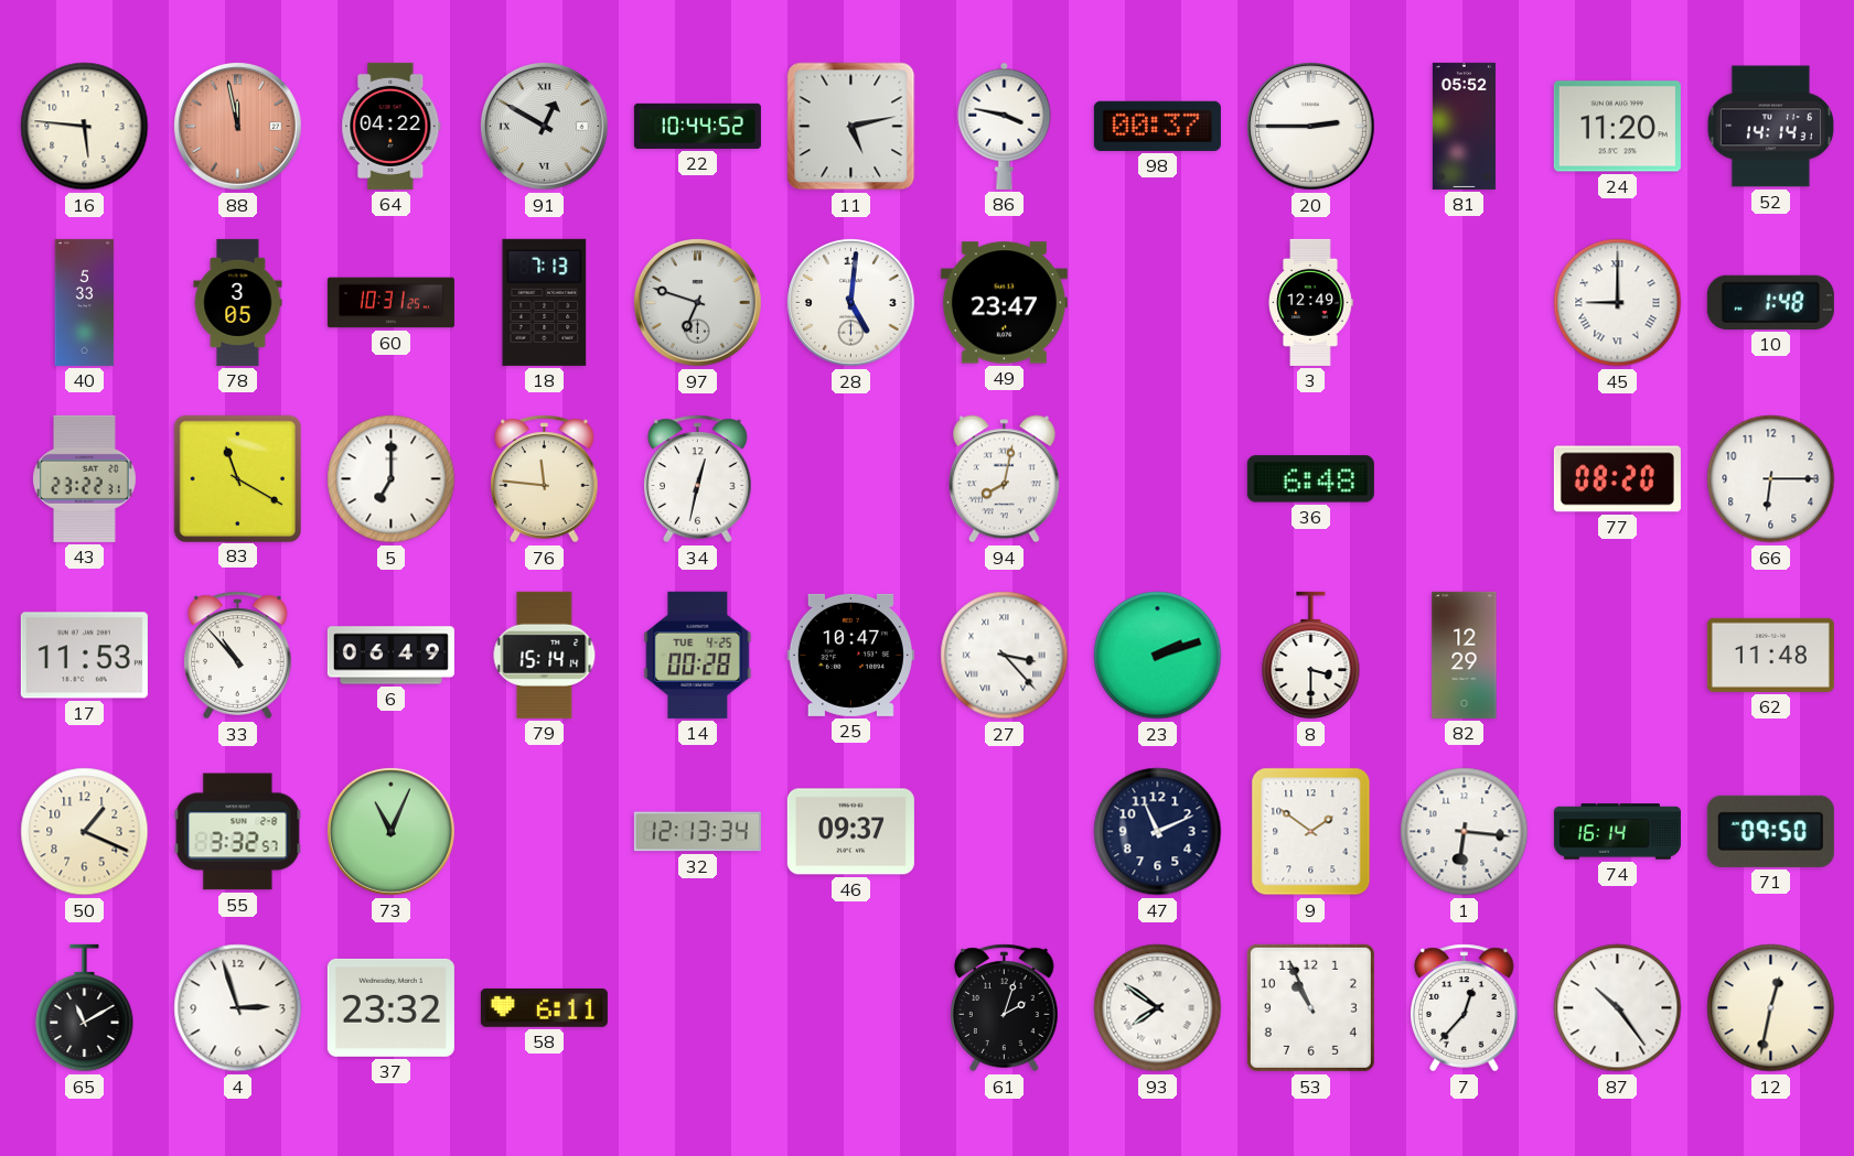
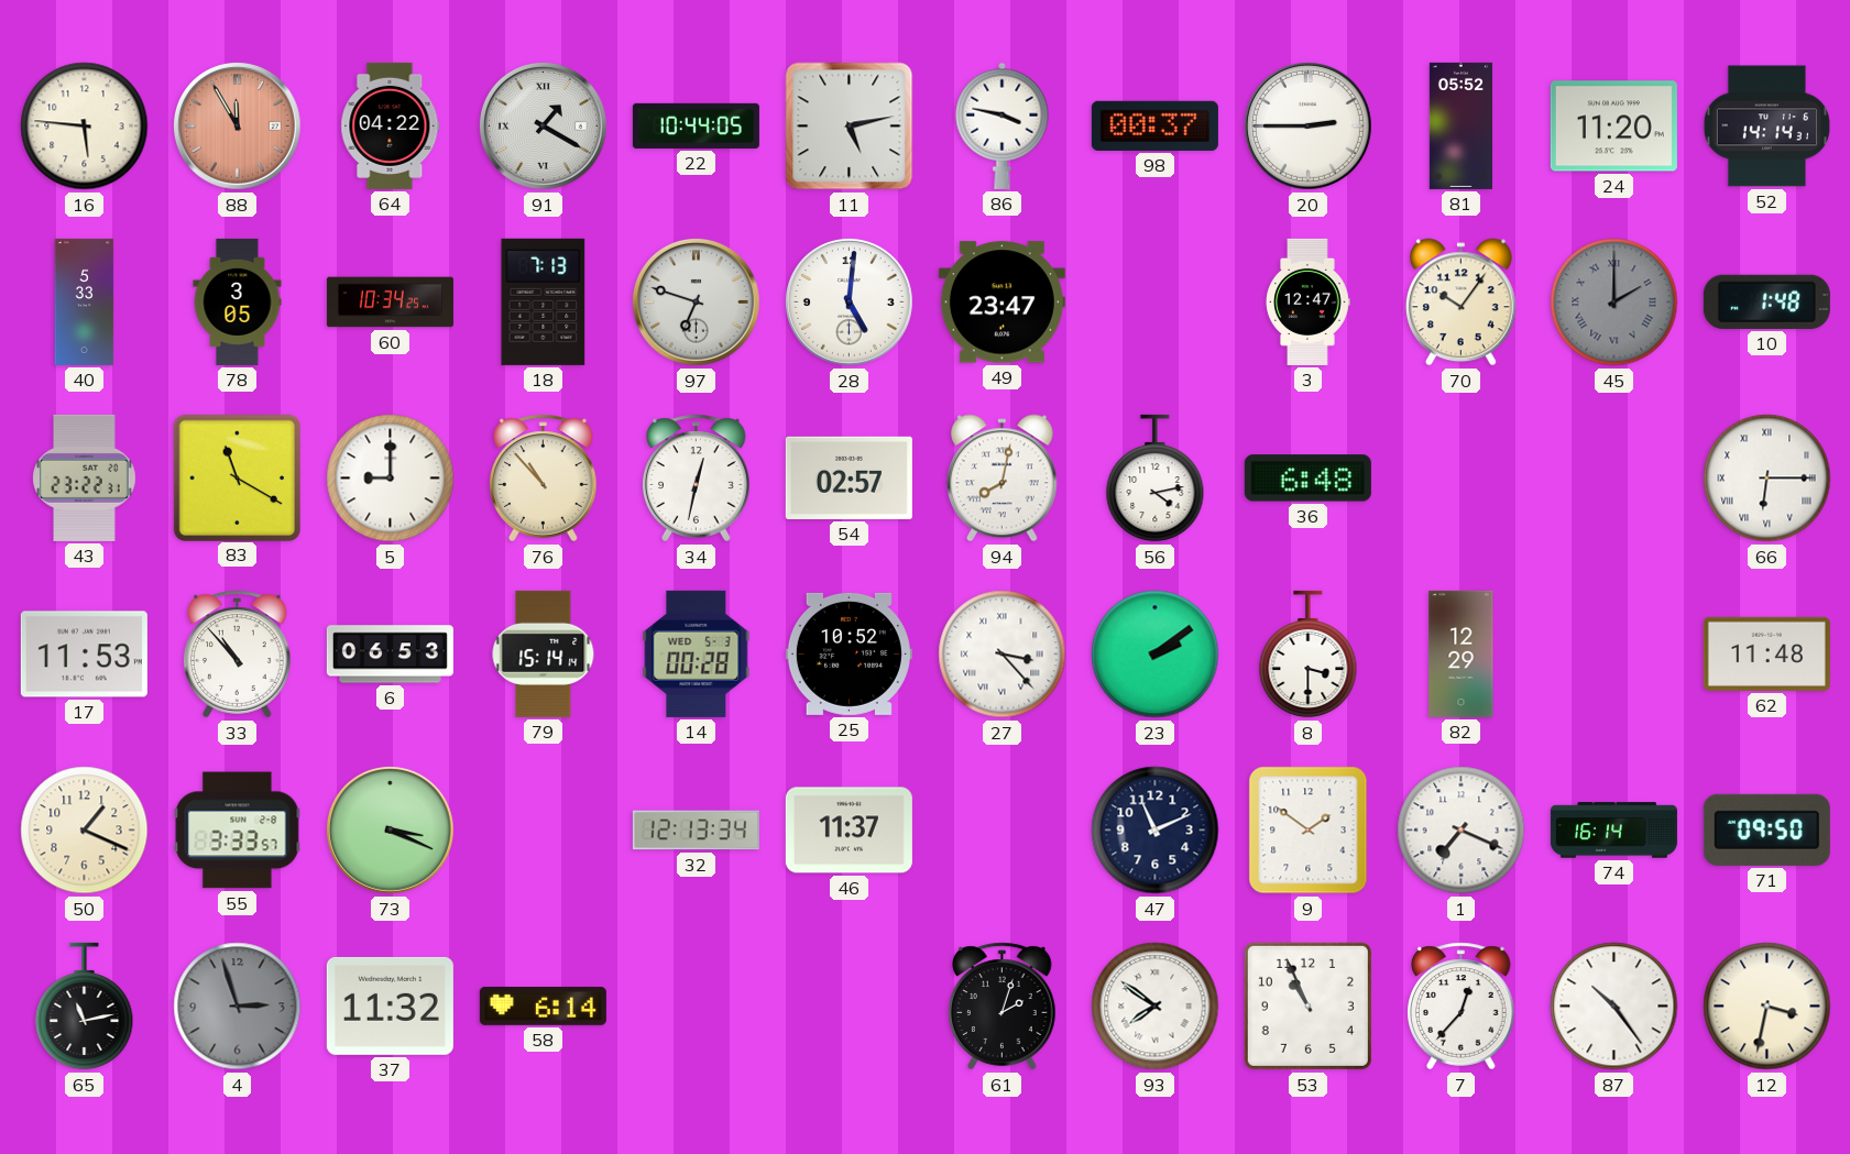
88: 11:58 -> 11:55
91: 12:50 -> 1:20
22: 10:44:52 -> 10:44:05
60: 10:31 -> 10:34
3: 12:49 -> 12:47
70: none -> 10:06
45: 9:00 -> 2:00
45 dial: white -> grey
5: 7:00 -> 9:00
76: 11:46 -> 10:53
54: none -> 02:57
56: none -> 4:13
77: 08:20 -> none
66 numerals: Arabic -> Roman
6: 06:49 -> 06:53
14 date: TUE 4-25 -> WED 5-3
25: 10:47 -> 10:52
23: 2:12 -> 2:09
55: 3:32 -> 3:33
73: 11:04 -> 3:19
46: 09:37 -> 11:37
1: 6:16 -> 7:19
65: 11:10 -> 11:13
4 dial: white -> grey
37: 23:32 -> 11:32
58: 6:11 -> 6:14
12: 12:32 -> 3:32
